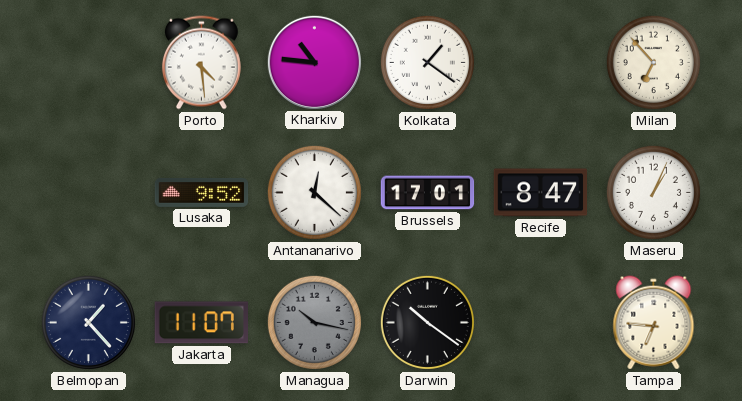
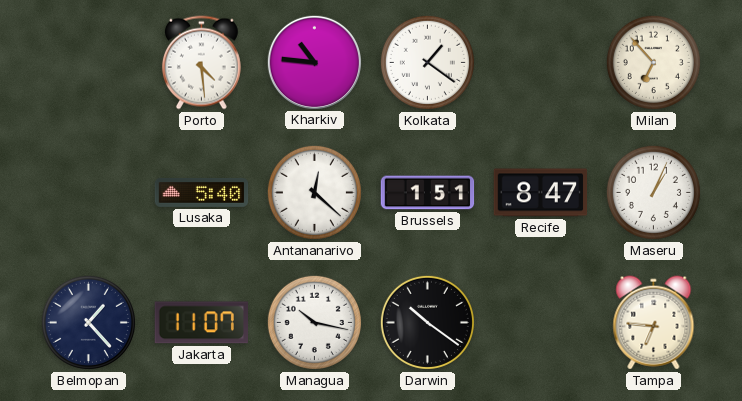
Lusaka: 9:52 -> 5:40
Brussels: 17:01 -> 1:51
Managua dial: grey -> white
